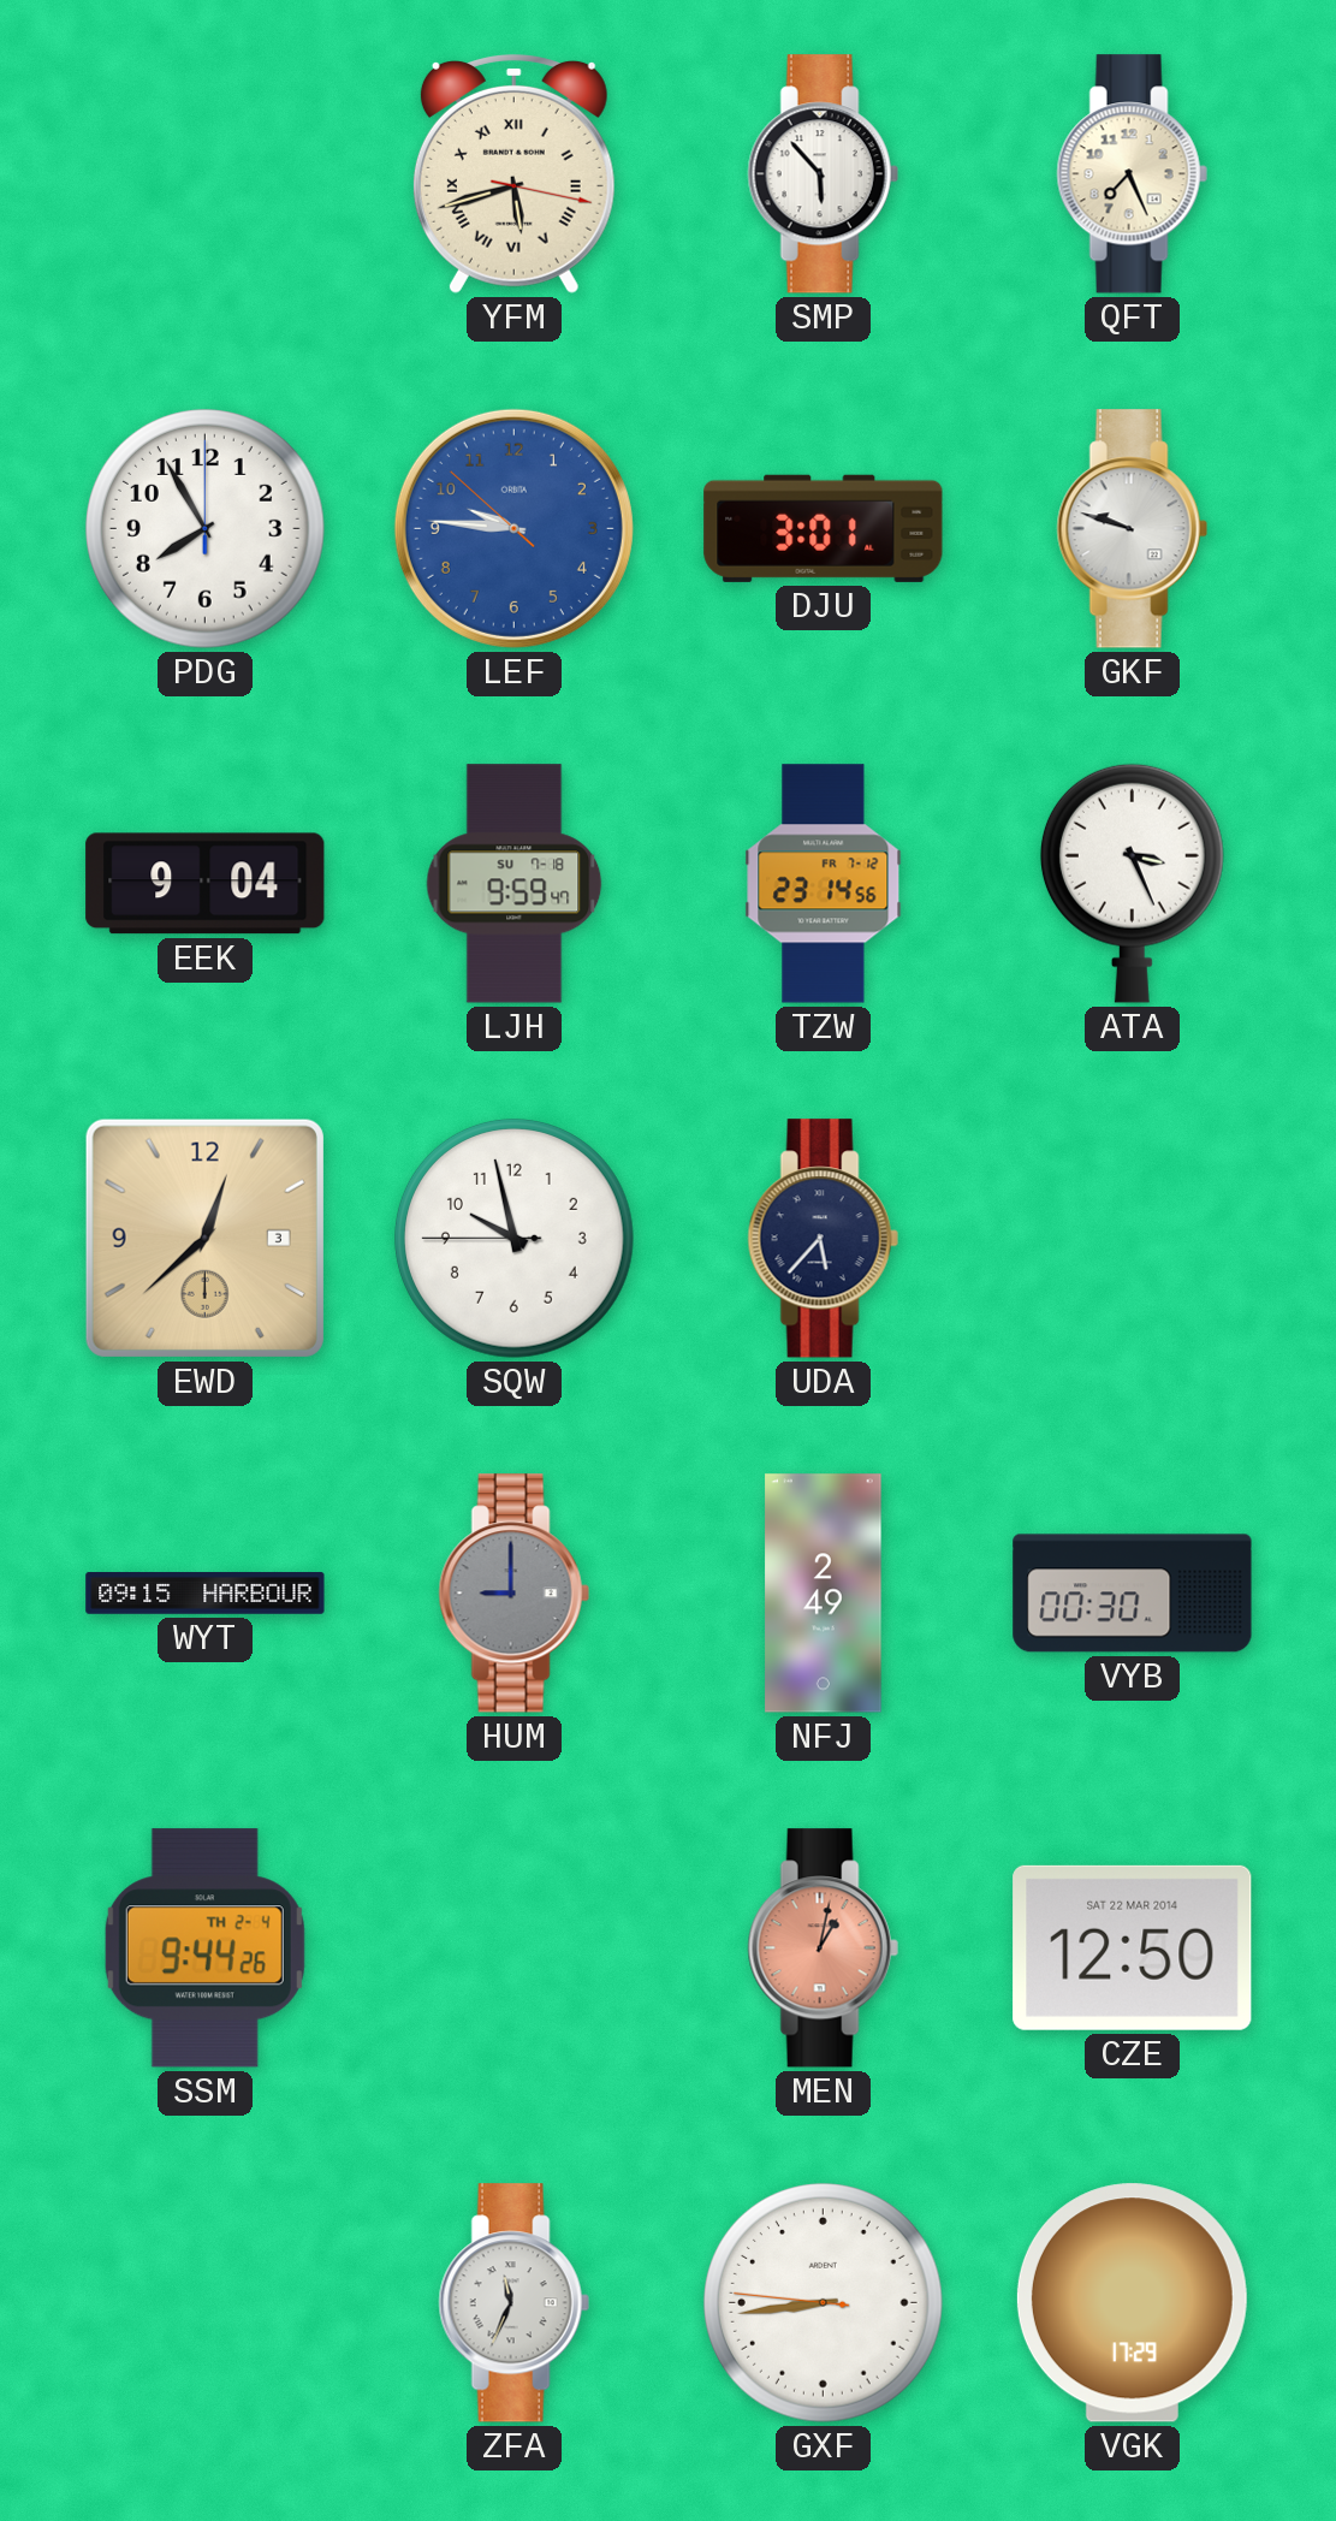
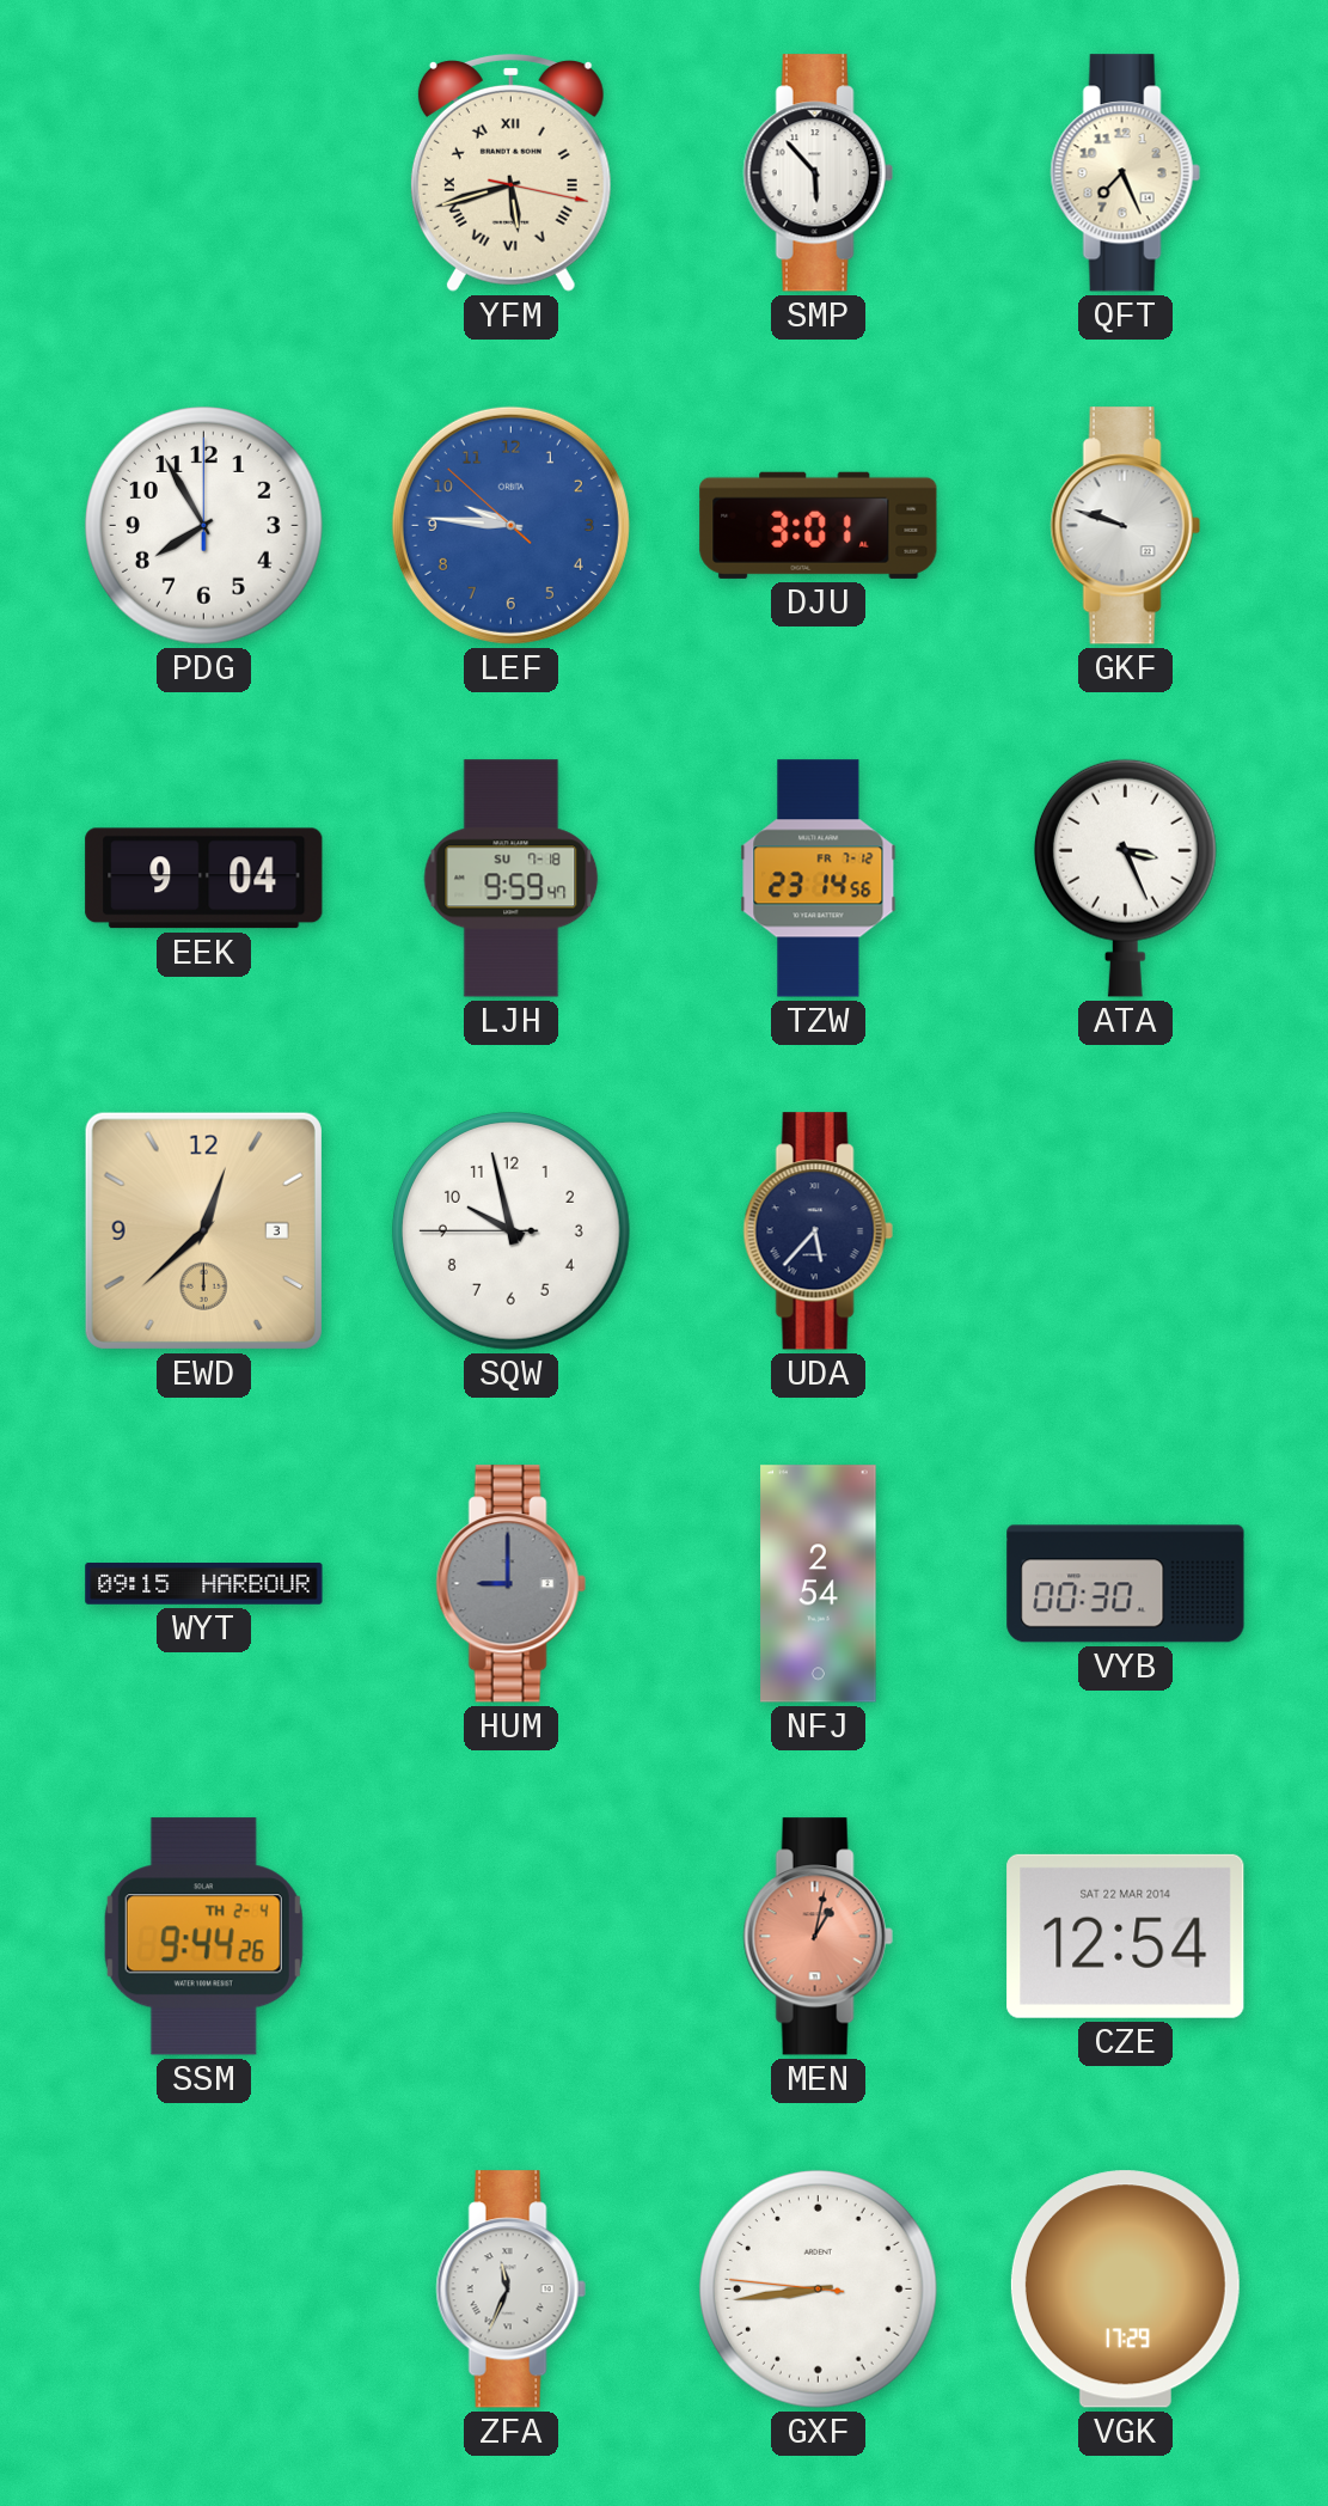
NFJ: 2:49 -> 2:54
CZE: 12:50 -> 12:54
